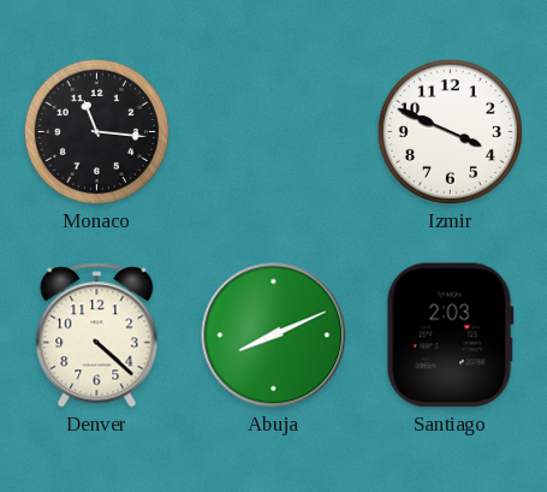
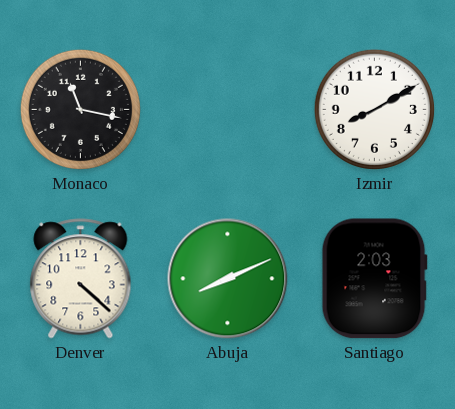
Monaco: 11:16 -> 11:17
Izmir: 3:49 -> 8:10
